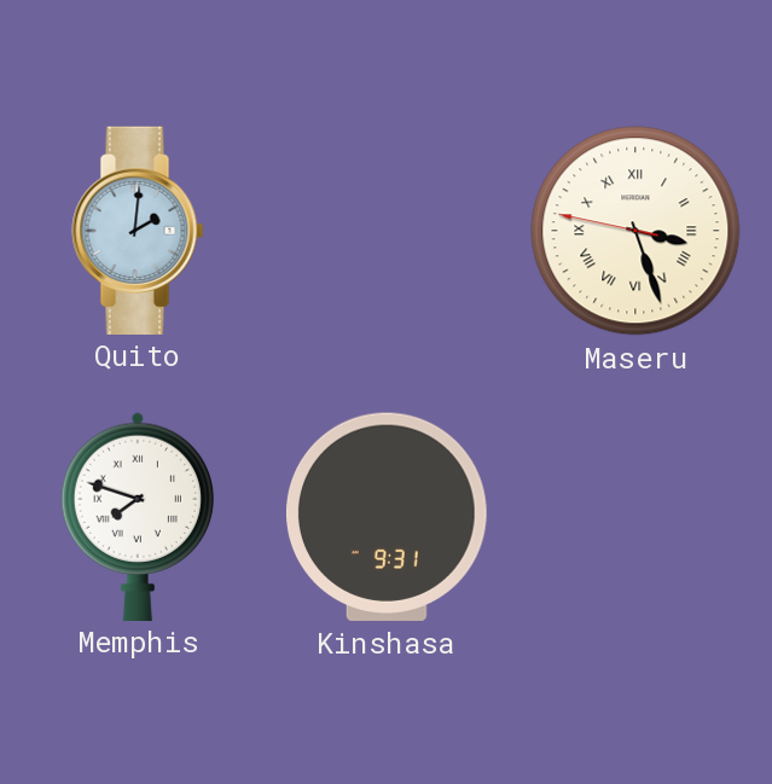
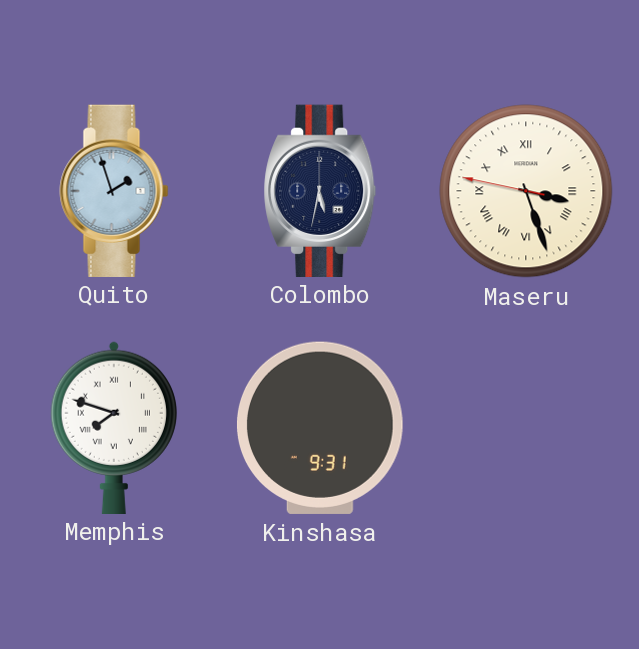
Quito: 2:01 -> 1:57
Colombo: none -> 5:32
